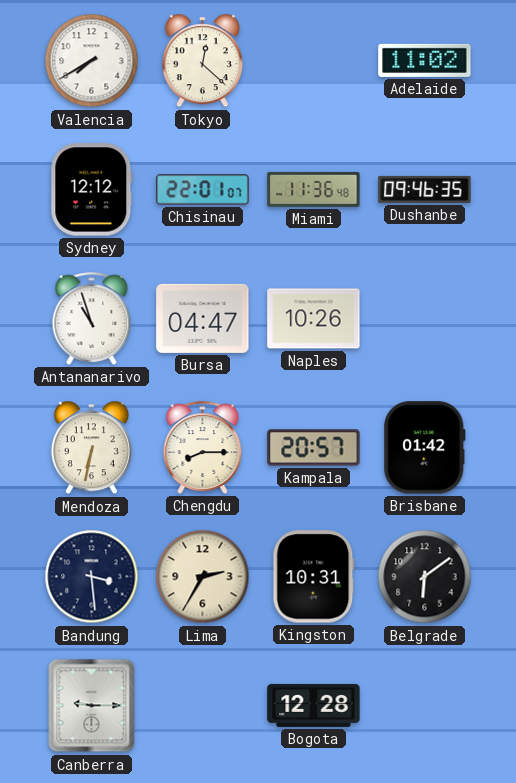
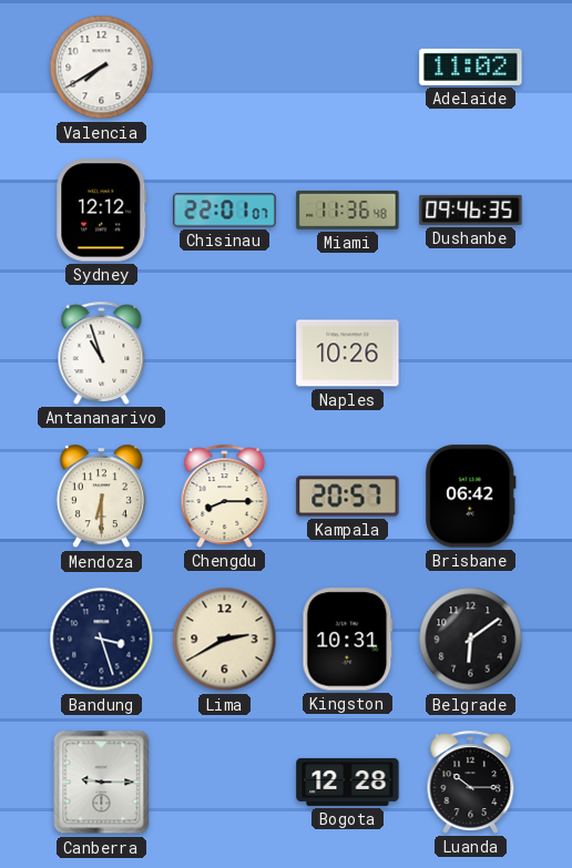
Tokyo: 12:22 -> none
Bursa: 04:47 -> none
Mendoza: 6:32 -> 6:30
Brisbane: 01:42 -> 06:42
Bandung: 3:29 -> 3:27
Lima: 2:35 -> 2:40
Luanda: none -> 10:15
